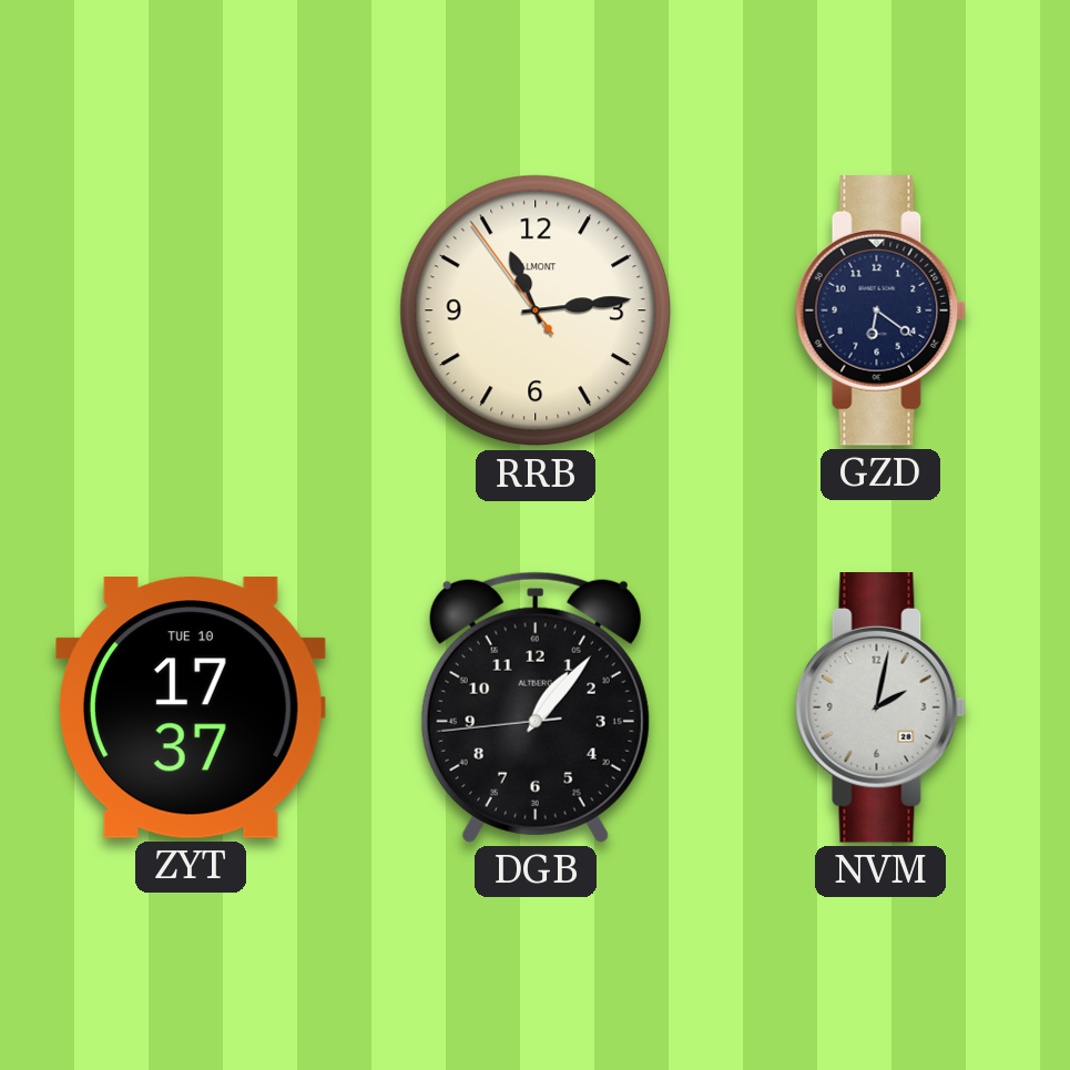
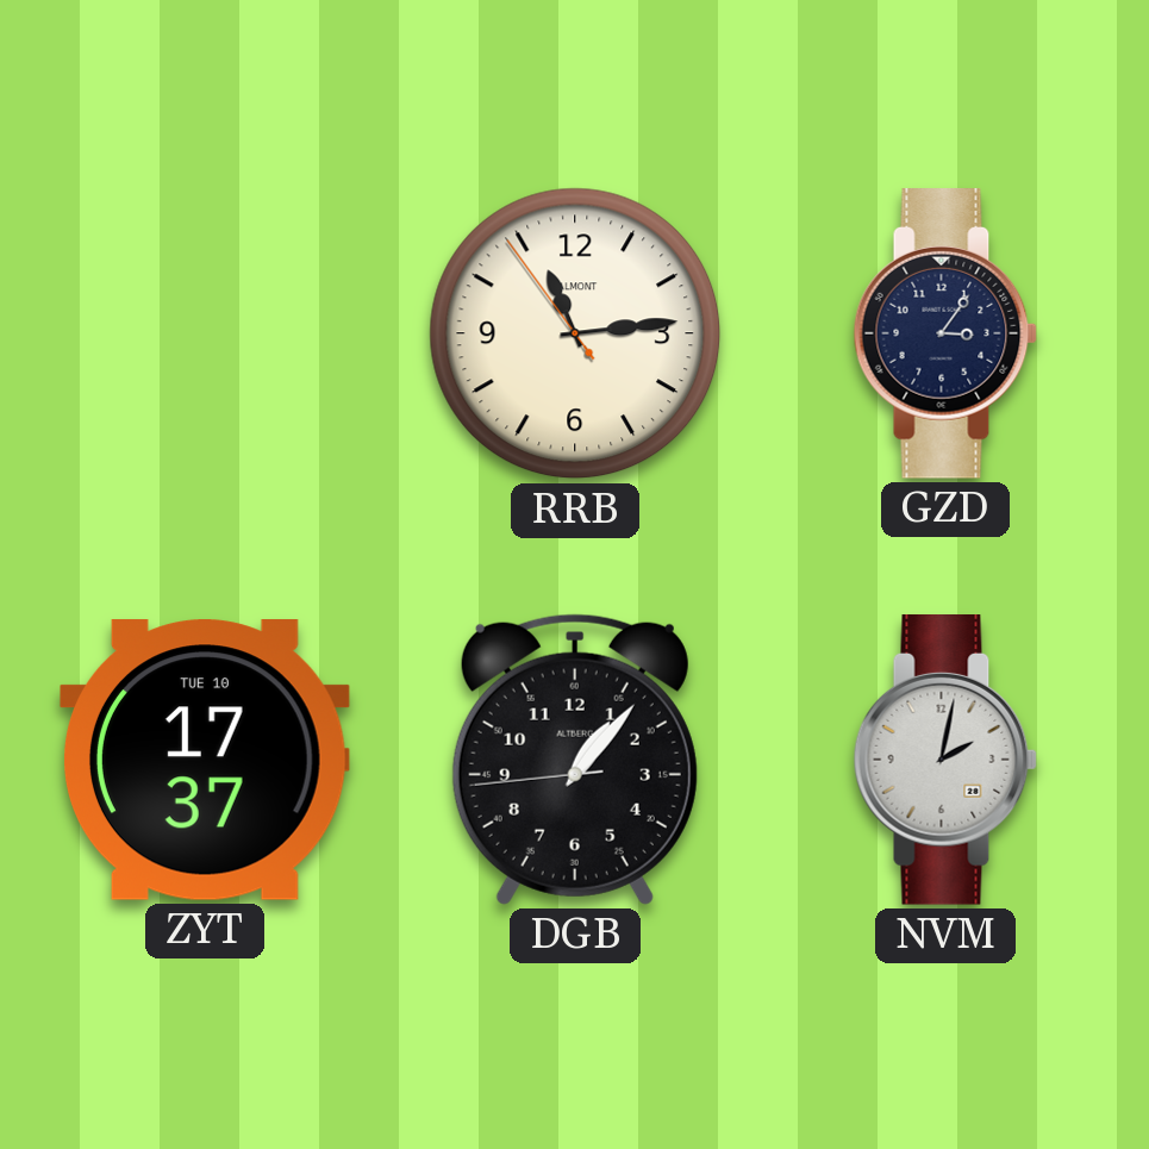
GZD: 6:21 -> 3:06
